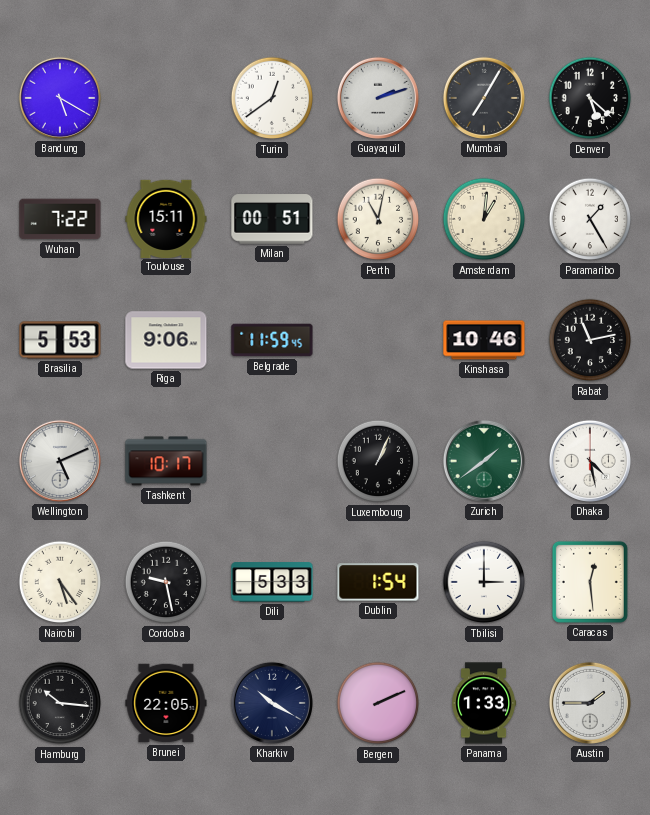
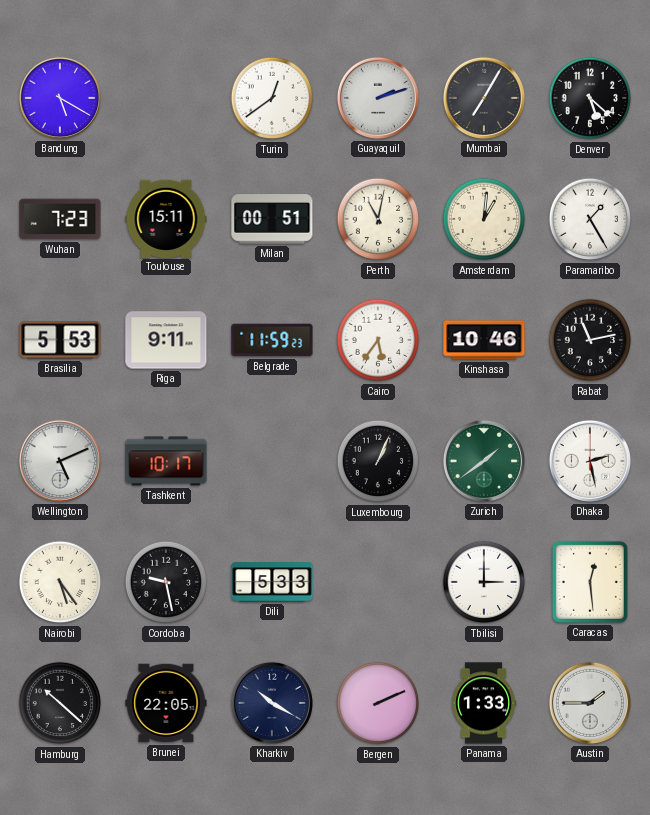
Wuhan: 7:22 -> 7:23
Riga: 9:06 -> 9:11
Belgrade: 11:59:45 -> 11:59:23
Cairo: none -> 5:36
Dhaka: 4:28 -> 2:28
Dublin: 1:54 -> none
Hamburg: 10:16 -> 10:22
